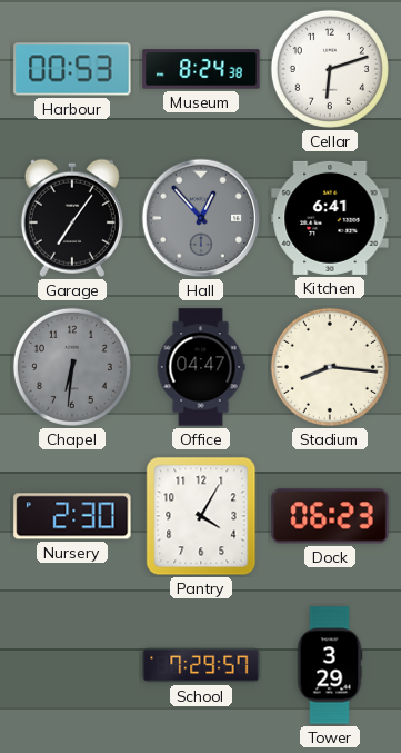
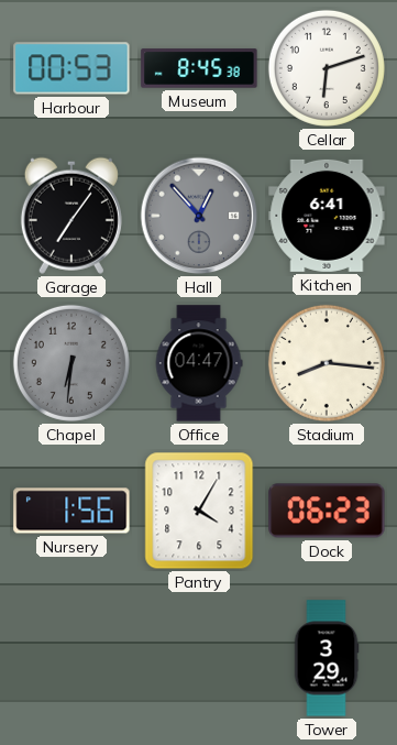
Museum: 8:24 -> 8:45
Nursery: 2:30 -> 1:56
School: 7:29 -> none
